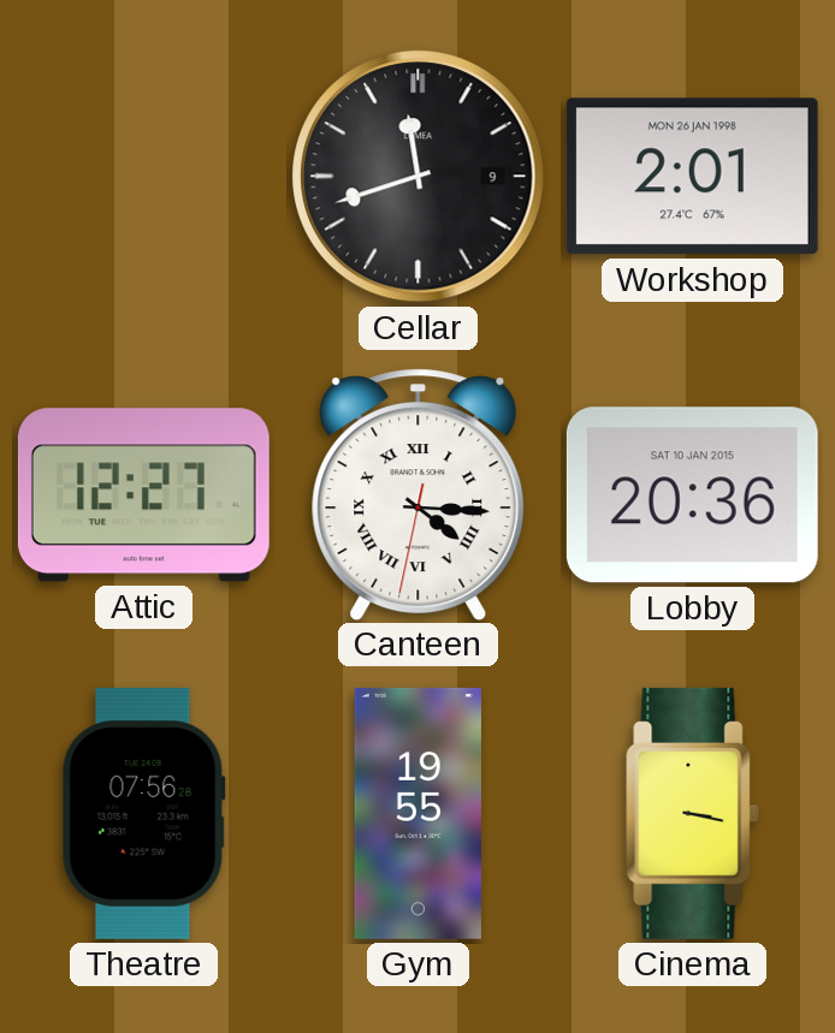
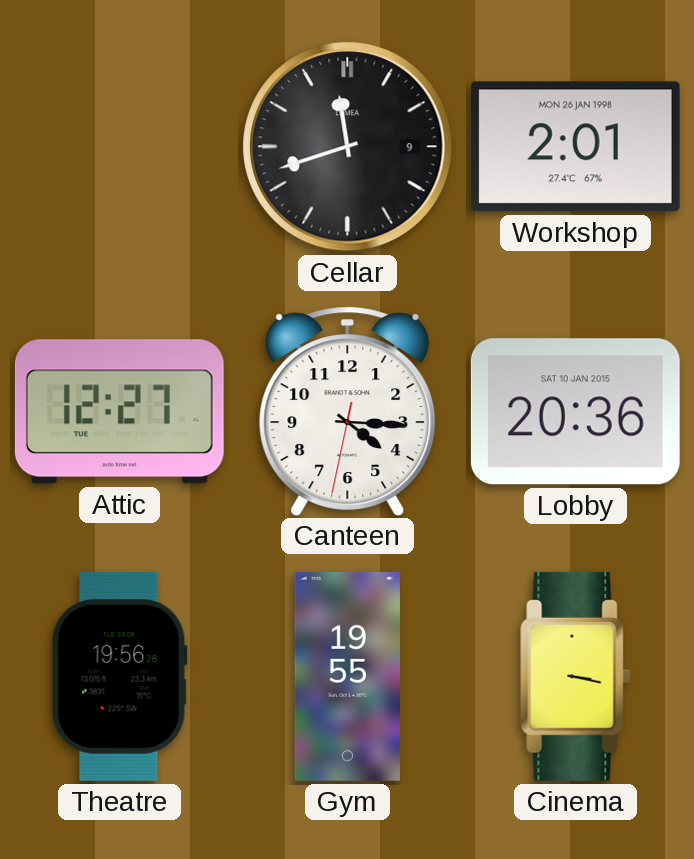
Canteen numerals: Roman -> Arabic
Theatre: 07:56 -> 19:56
